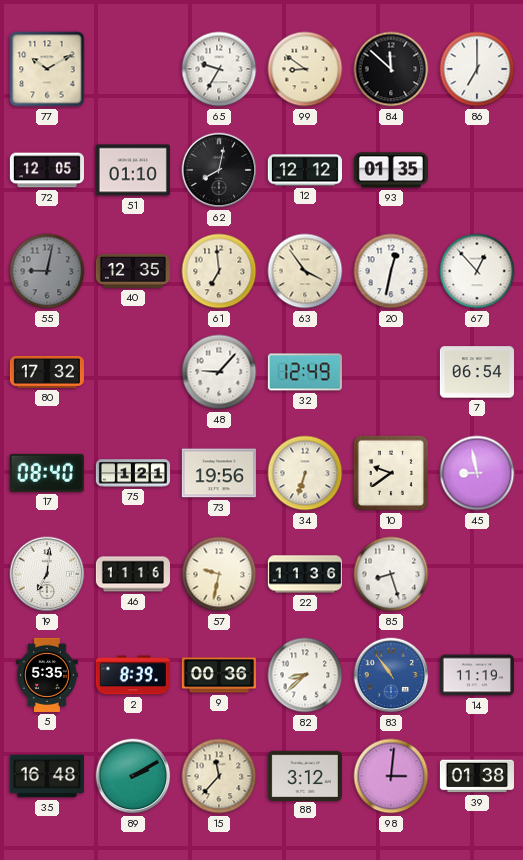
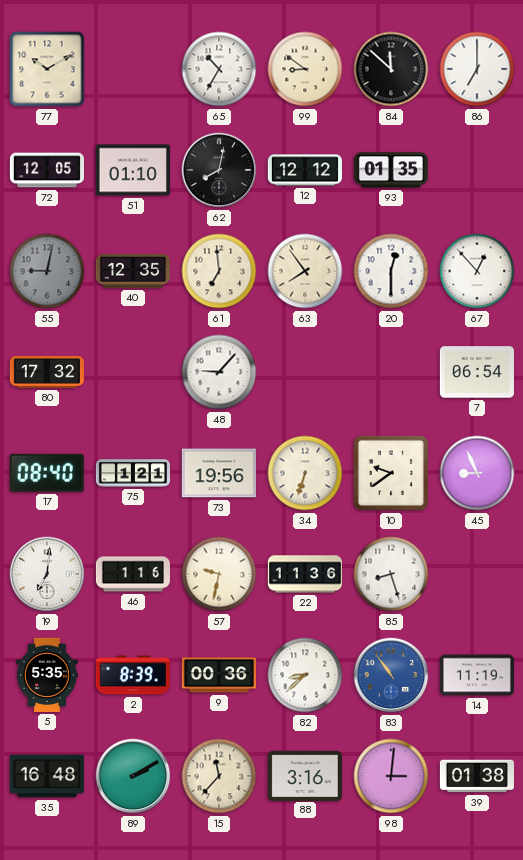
65: 9:35 -> 10:35
63: 3:54 -> 7:54
20: 12:32 -> 12:30
32: 12:49 -> none
45: 8:58 -> 8:56
46: 11:16 -> 1:16
88: 3:12 -> 3:16
